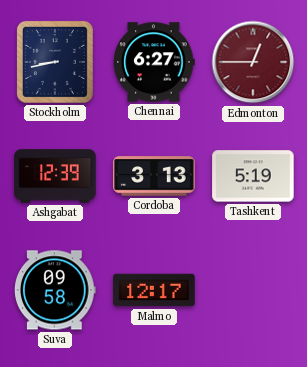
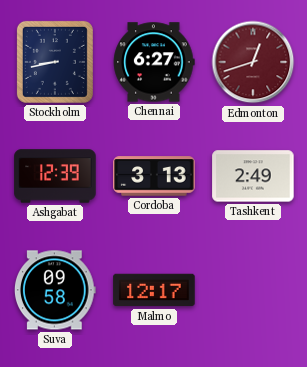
Edmonton: 12:45 -> 12:42
Tashkent: 5:19 -> 2:49
